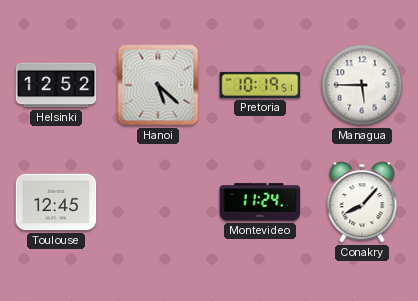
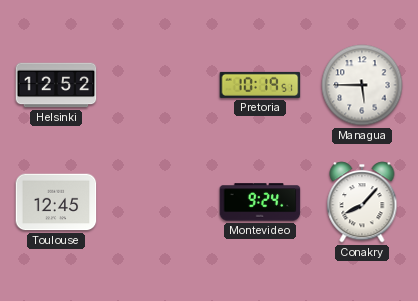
Hanoi: 5:22 -> none
Montevideo: 11:24 -> 9:24
